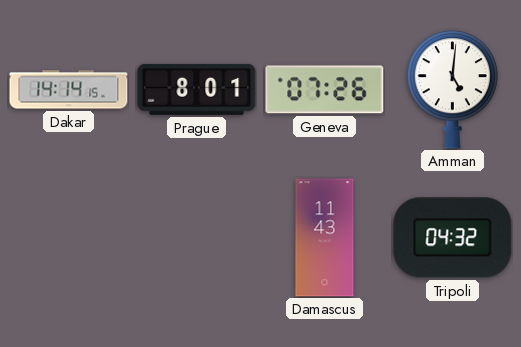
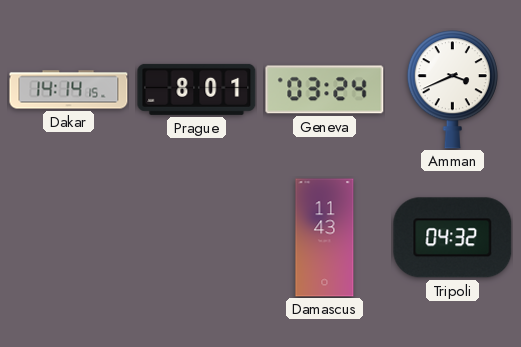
Geneva: 07:26 -> 03:24
Amman: 5:01 -> 3:41
